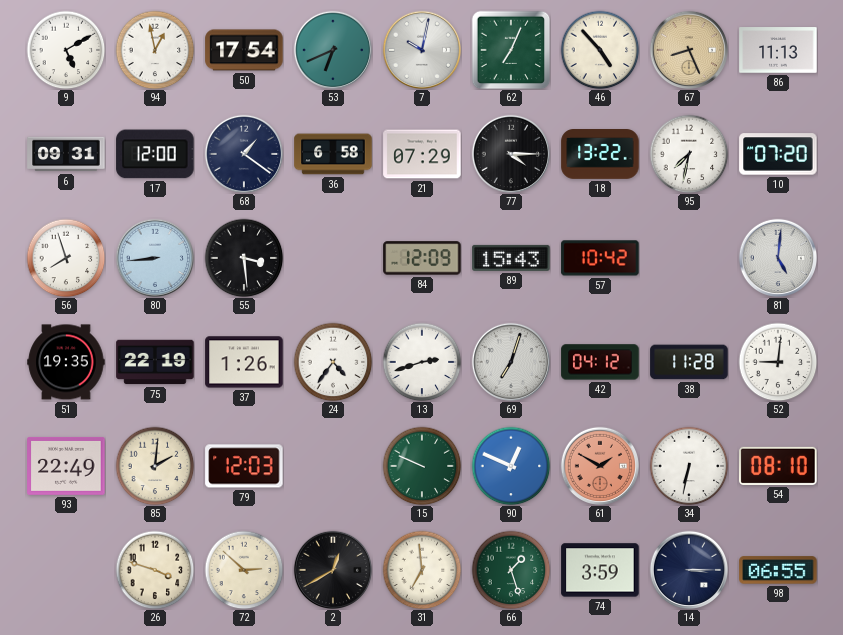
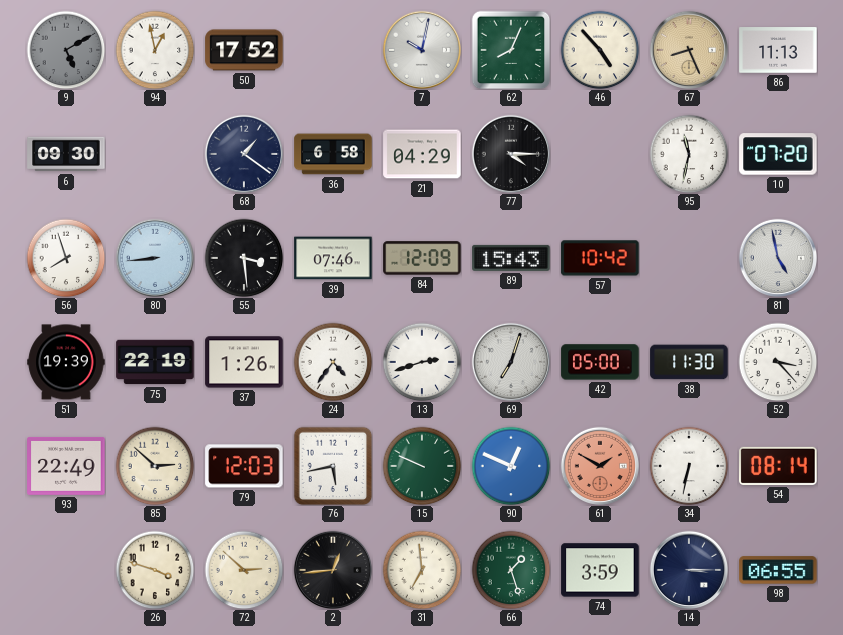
9 dial: white -> grey
50: 17:54 -> 17:52
53: 6:41 -> none
62: 7:04 -> 8:04
6: 09:31 -> 09:30
17: 12:00 -> none
21: 07:29 -> 04:29
18: 13:22 -> none
95: 7:32 -> 11:32
39: none -> 07:46
81: 5:01 -> 4:58
51: 19:35 -> 19:39
42: 04:12 -> 05:00
38: 11:28 -> 11:30
52: 9:01 -> 3:23
85: 2:01 -> 2:52
76: none -> 5:43
54: 08:10 -> 08:14
2: 12:40 -> 12:44
